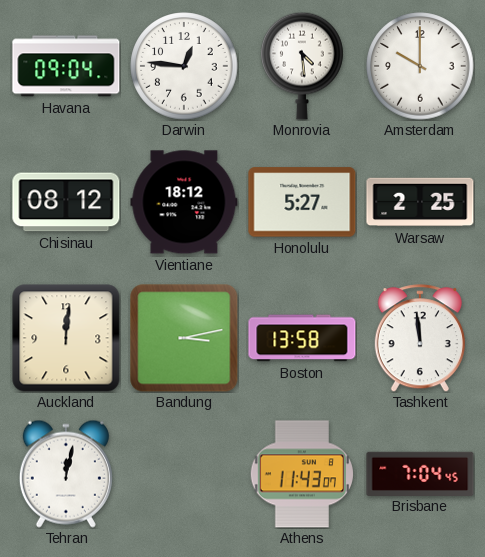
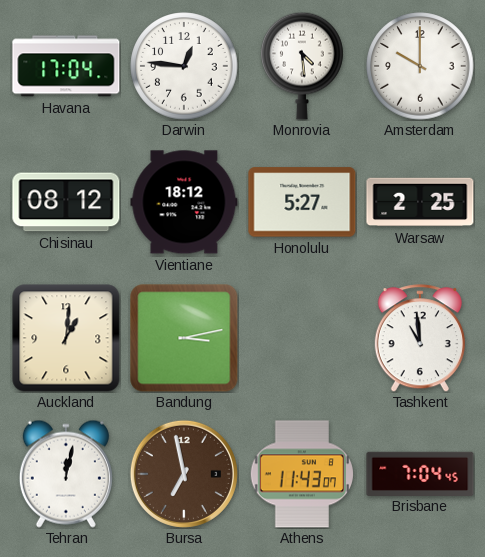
Havana: 09:04 -> 17:04
Auckland: 12:01 -> 1:01
Boston: 13:58 -> none
Tashkent: 11:59 -> 10:59
Bursa: none -> 6:58
